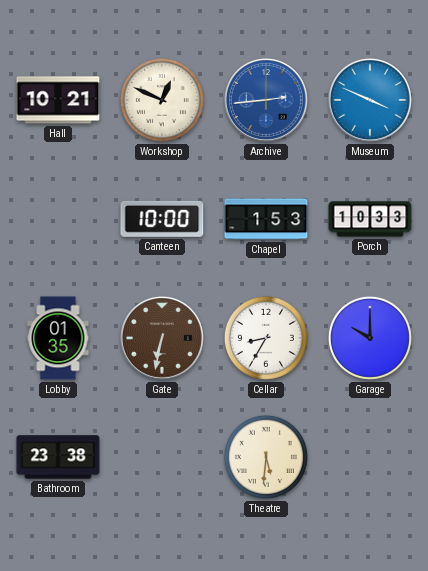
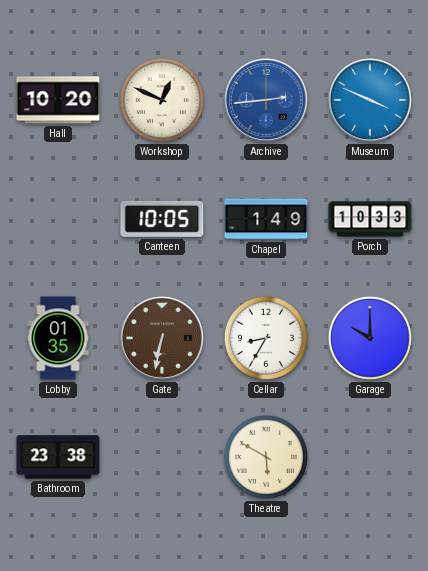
Hall: 10:21 -> 10:20
Canteen: 10:00 -> 10:05
Chapel: 1:53 -> 1:49
Theatre: 5:31 -> 5:50
